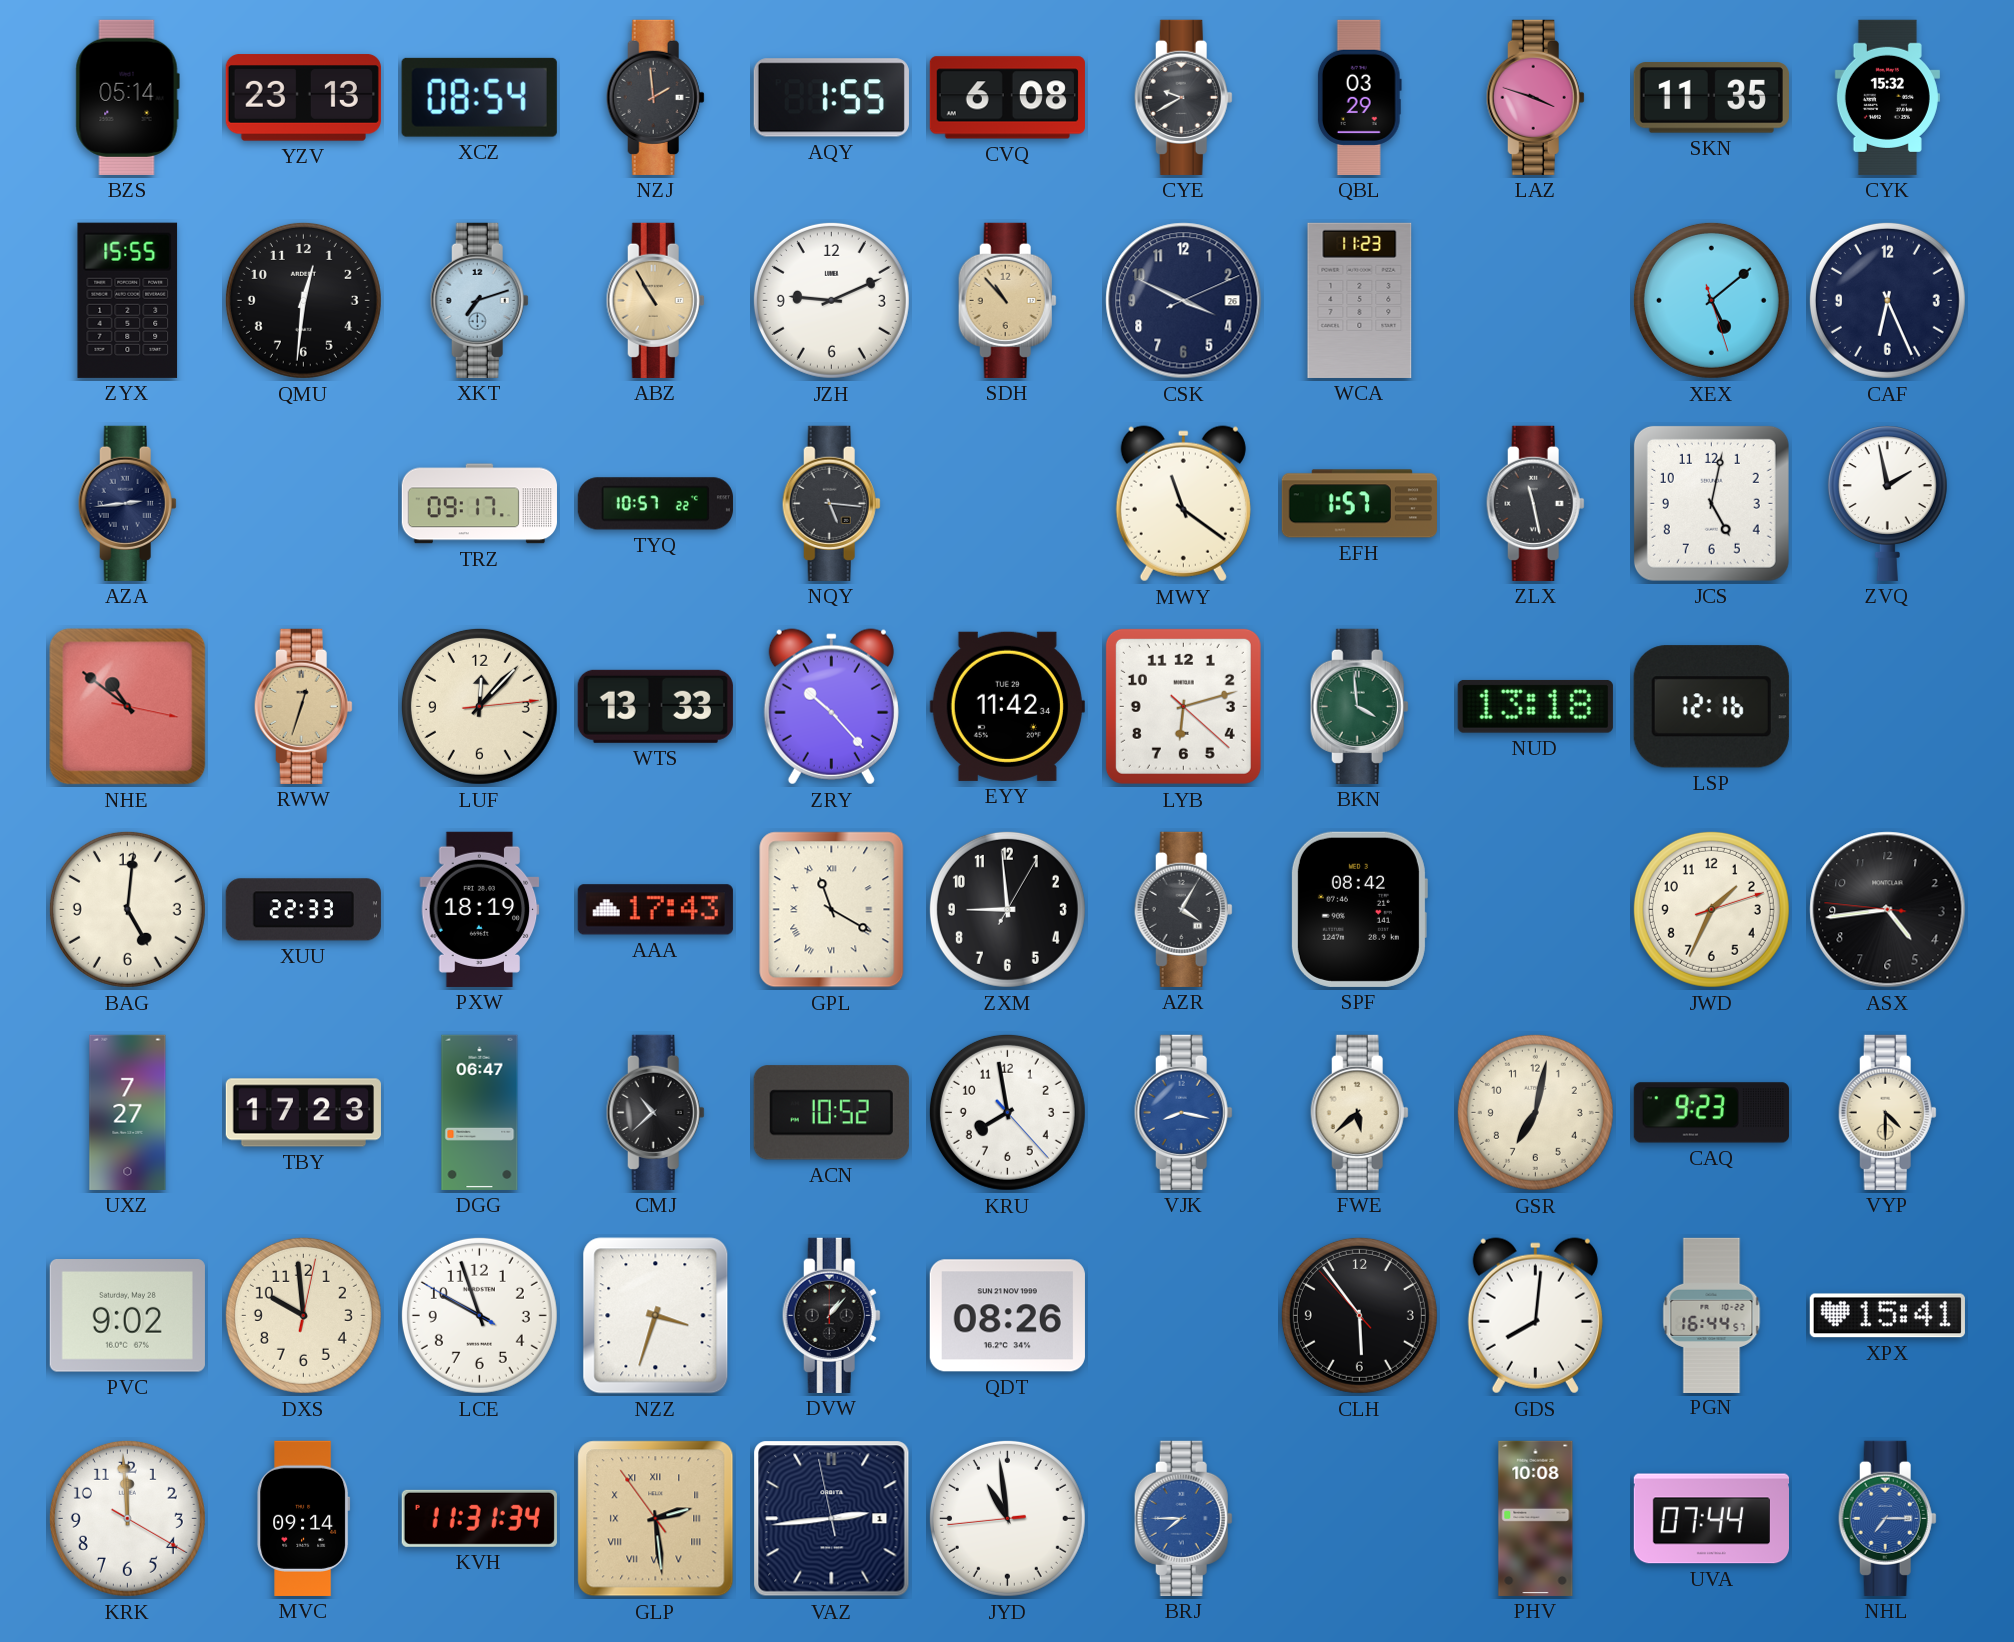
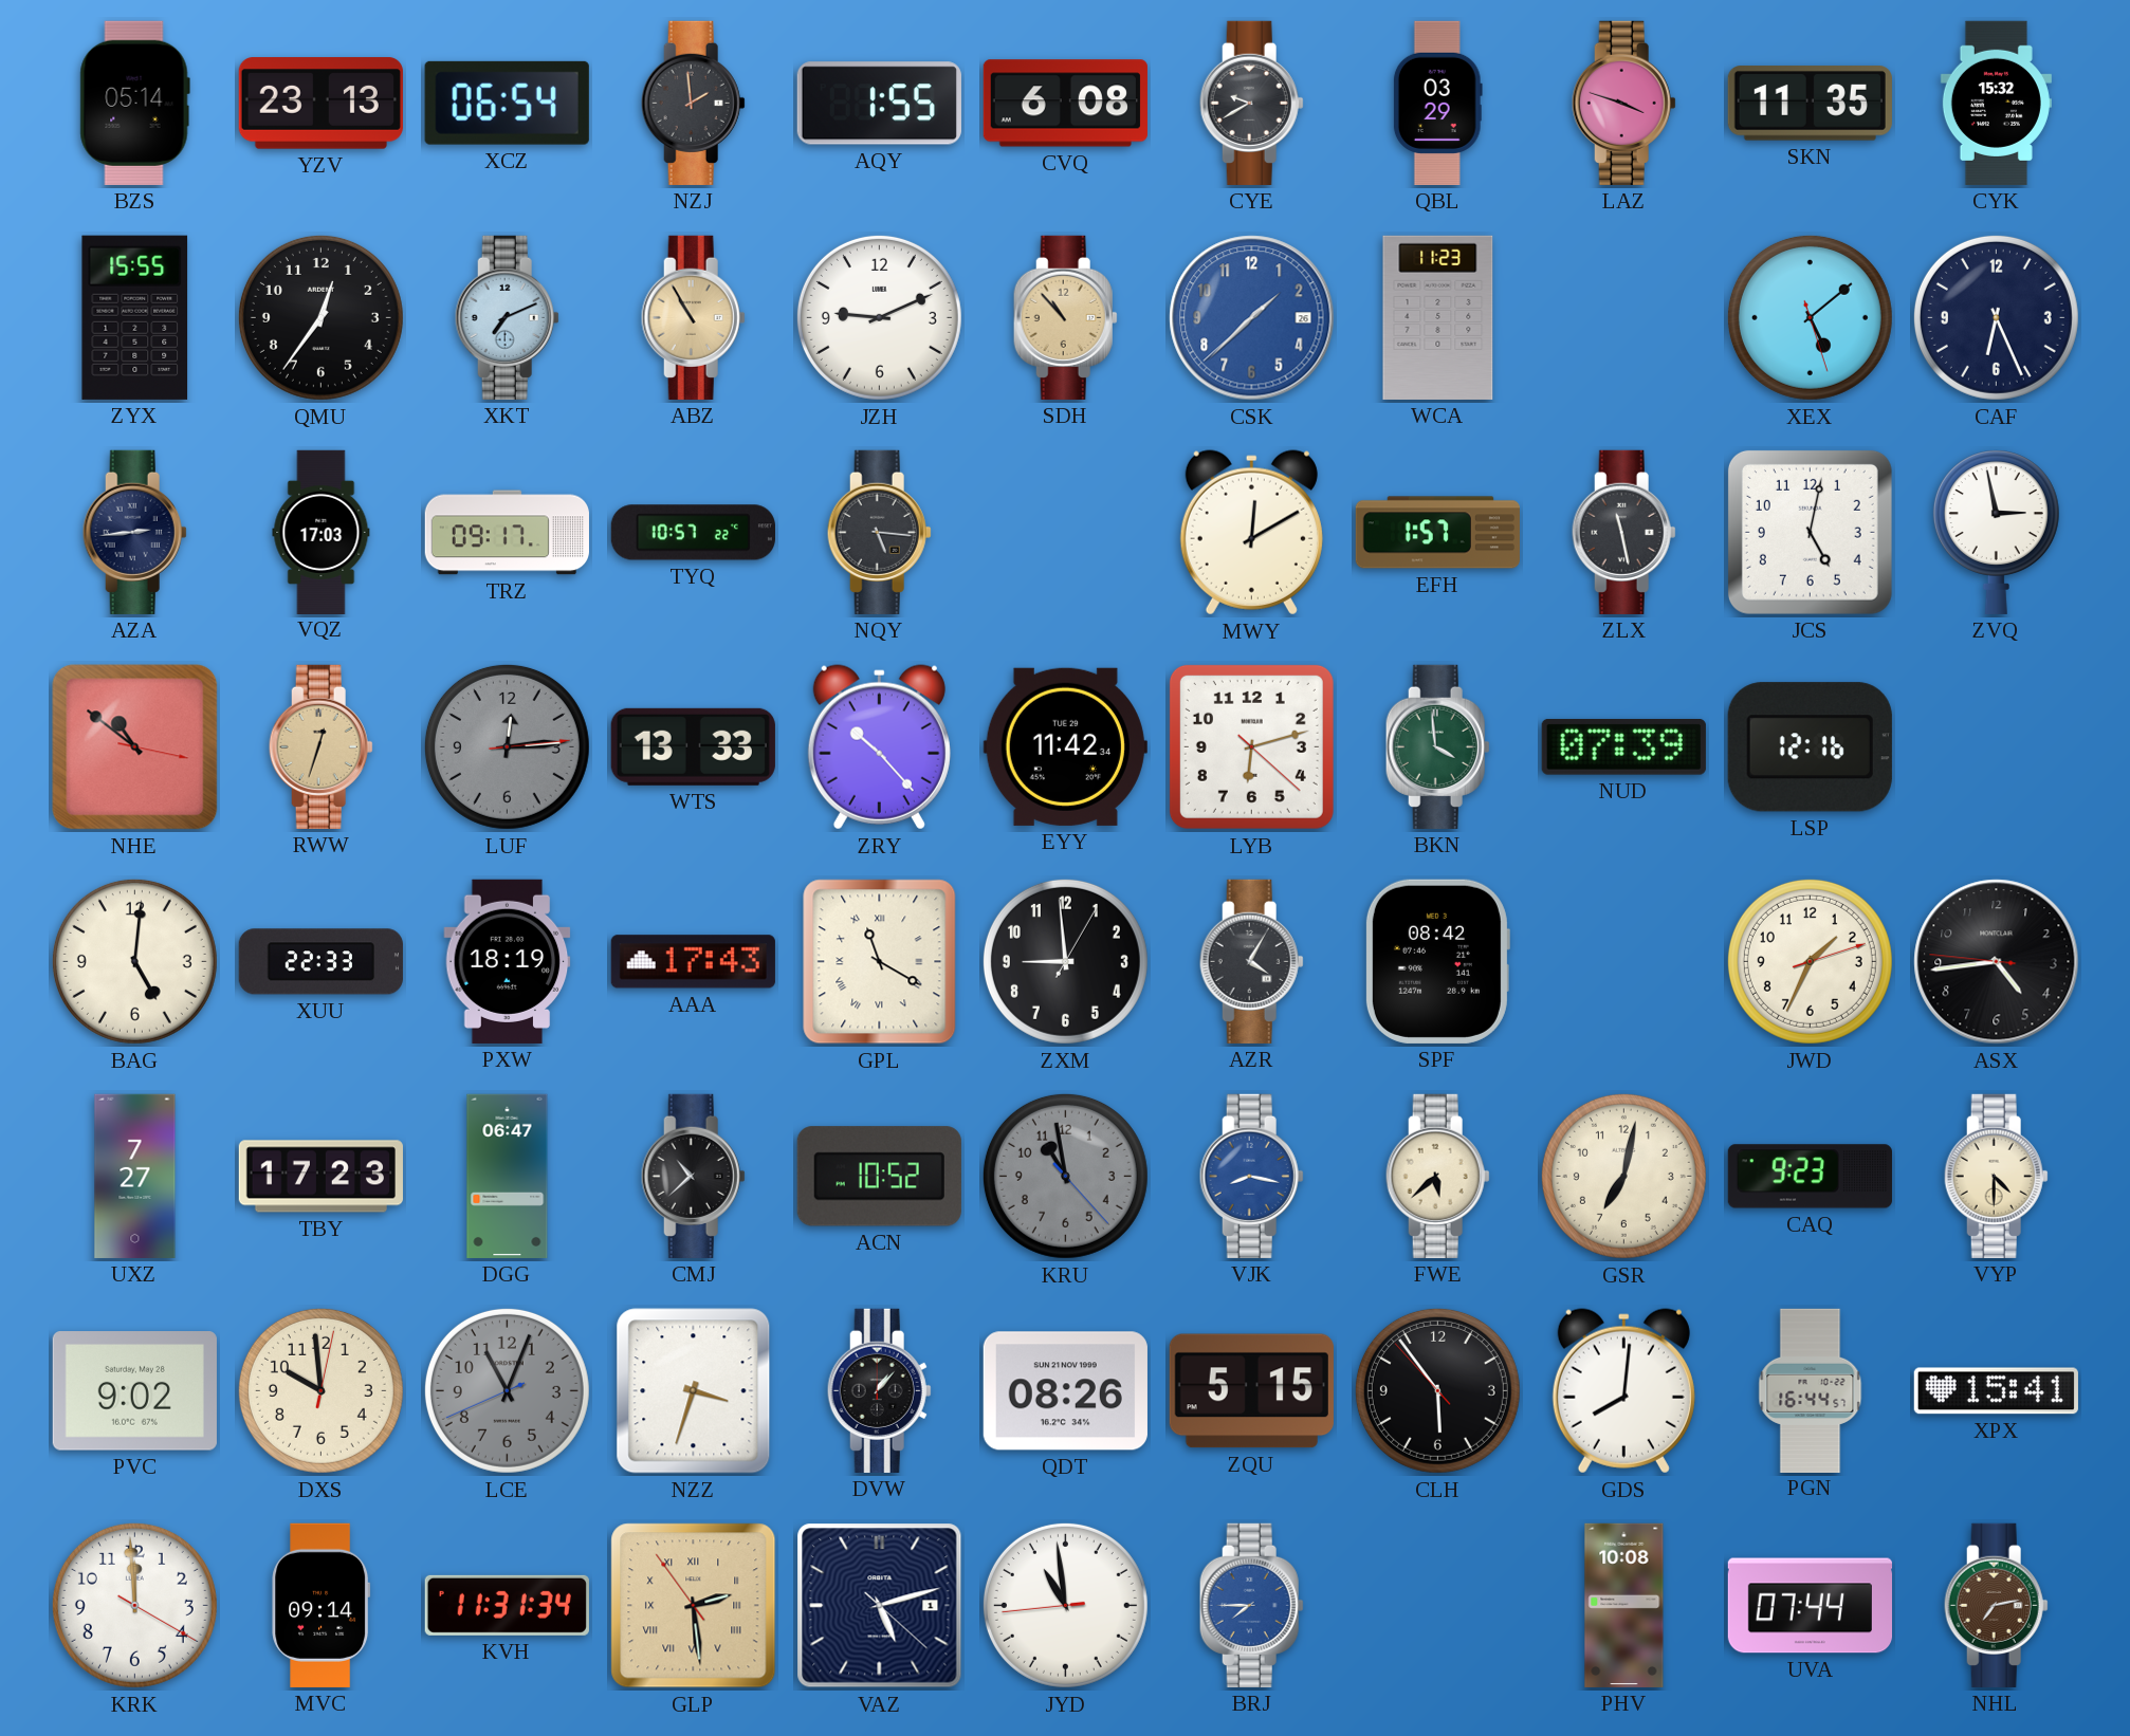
XCZ: 08:54 -> 06:54
QMU: 12:31 -> 12:36
XKT: 7:12 -> 7:11
CSK: 3:49 -> 1:37
CSK dial: navy -> blue
VQZ: none -> 17:03
MWY: 11:21 -> 12:10
ZVQ: 1:58 -> 2:58
LUF: 12:07 -> 12:14
LUF dial: cream -> grey
NUD: 13:18 -> 07:39
KRU: 7:58 -> 10:58
KRU dial: white -> grey
LCE: 9:56 -> 11:03
LCE dial: white -> grey
ZQU: none -> 5:15
VAZ: 2:43 -> 5:12
NHL: 7:15 -> 7:13
NHL dial: blue -> brown
